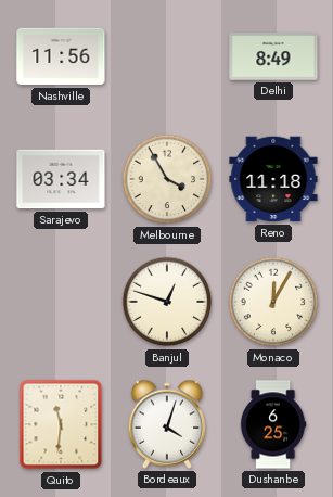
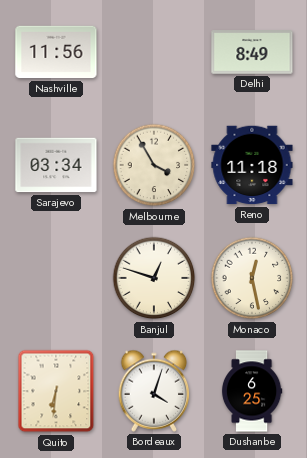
Monaco: 12:05 -> 12:28
Quito: 11:31 -> 6:31
